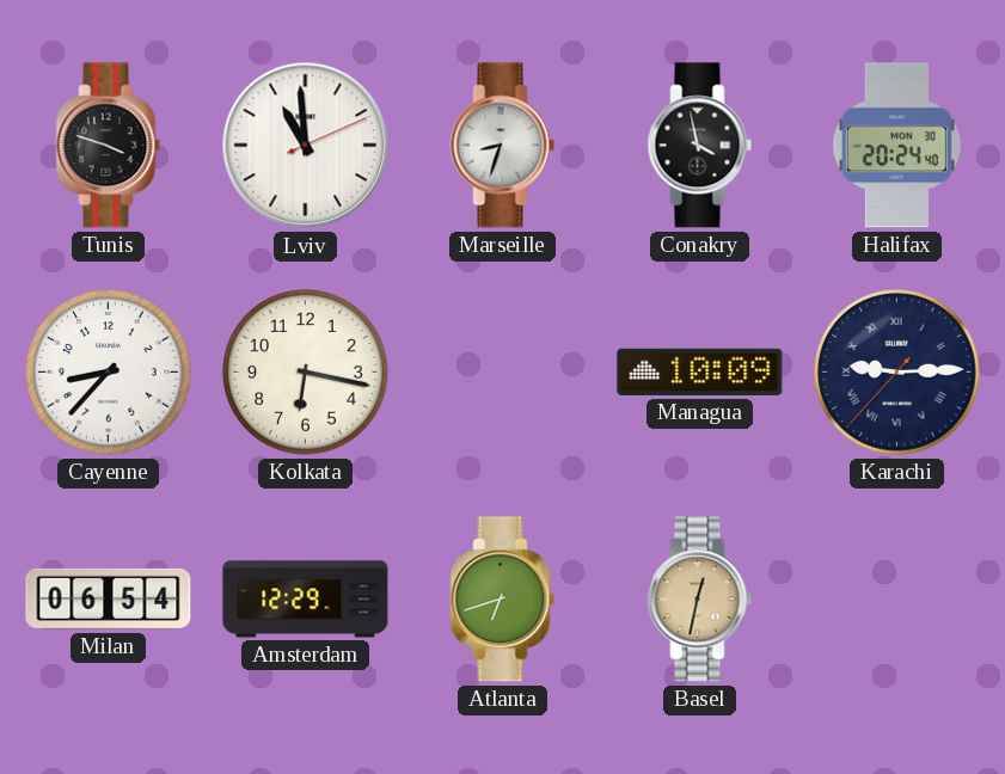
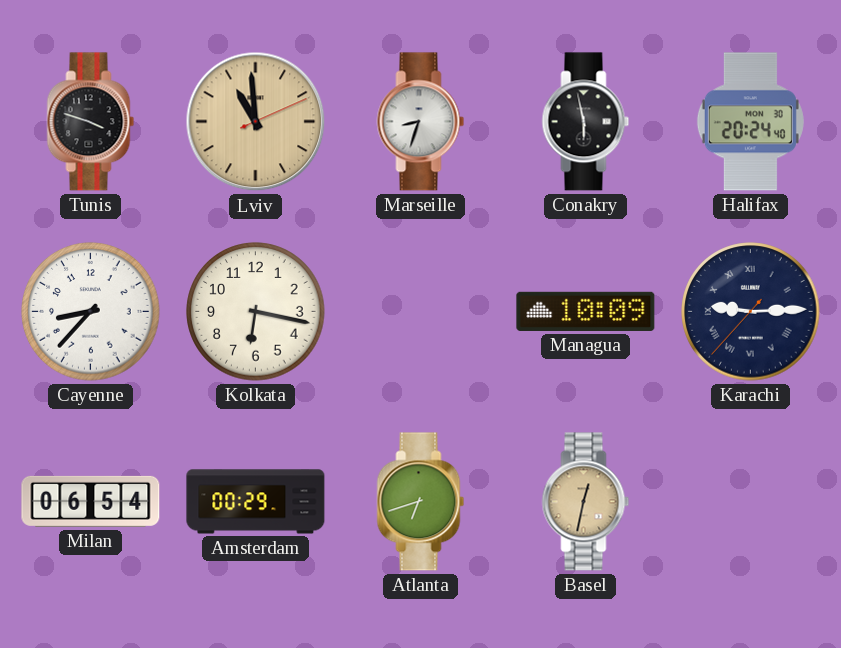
Lviv dial: white -> champagne
Conakry: 3:58 -> 5:58
Amsterdam: 12:29 -> 00:29
